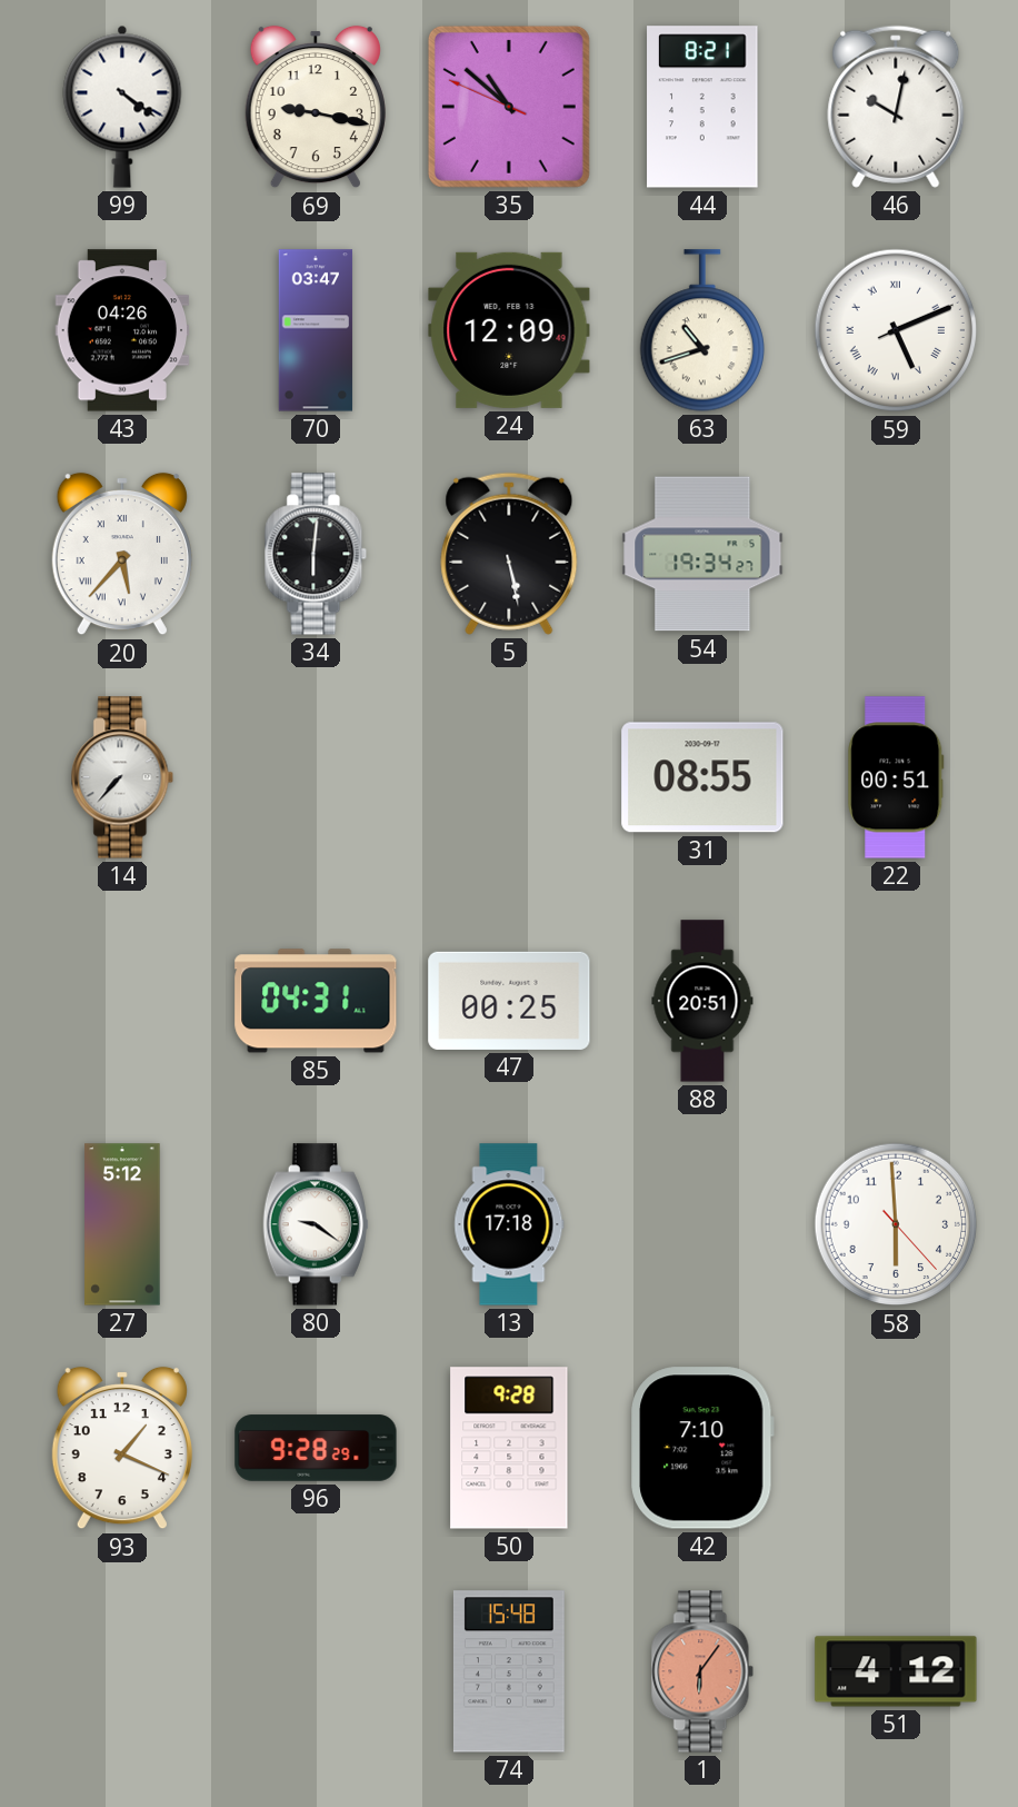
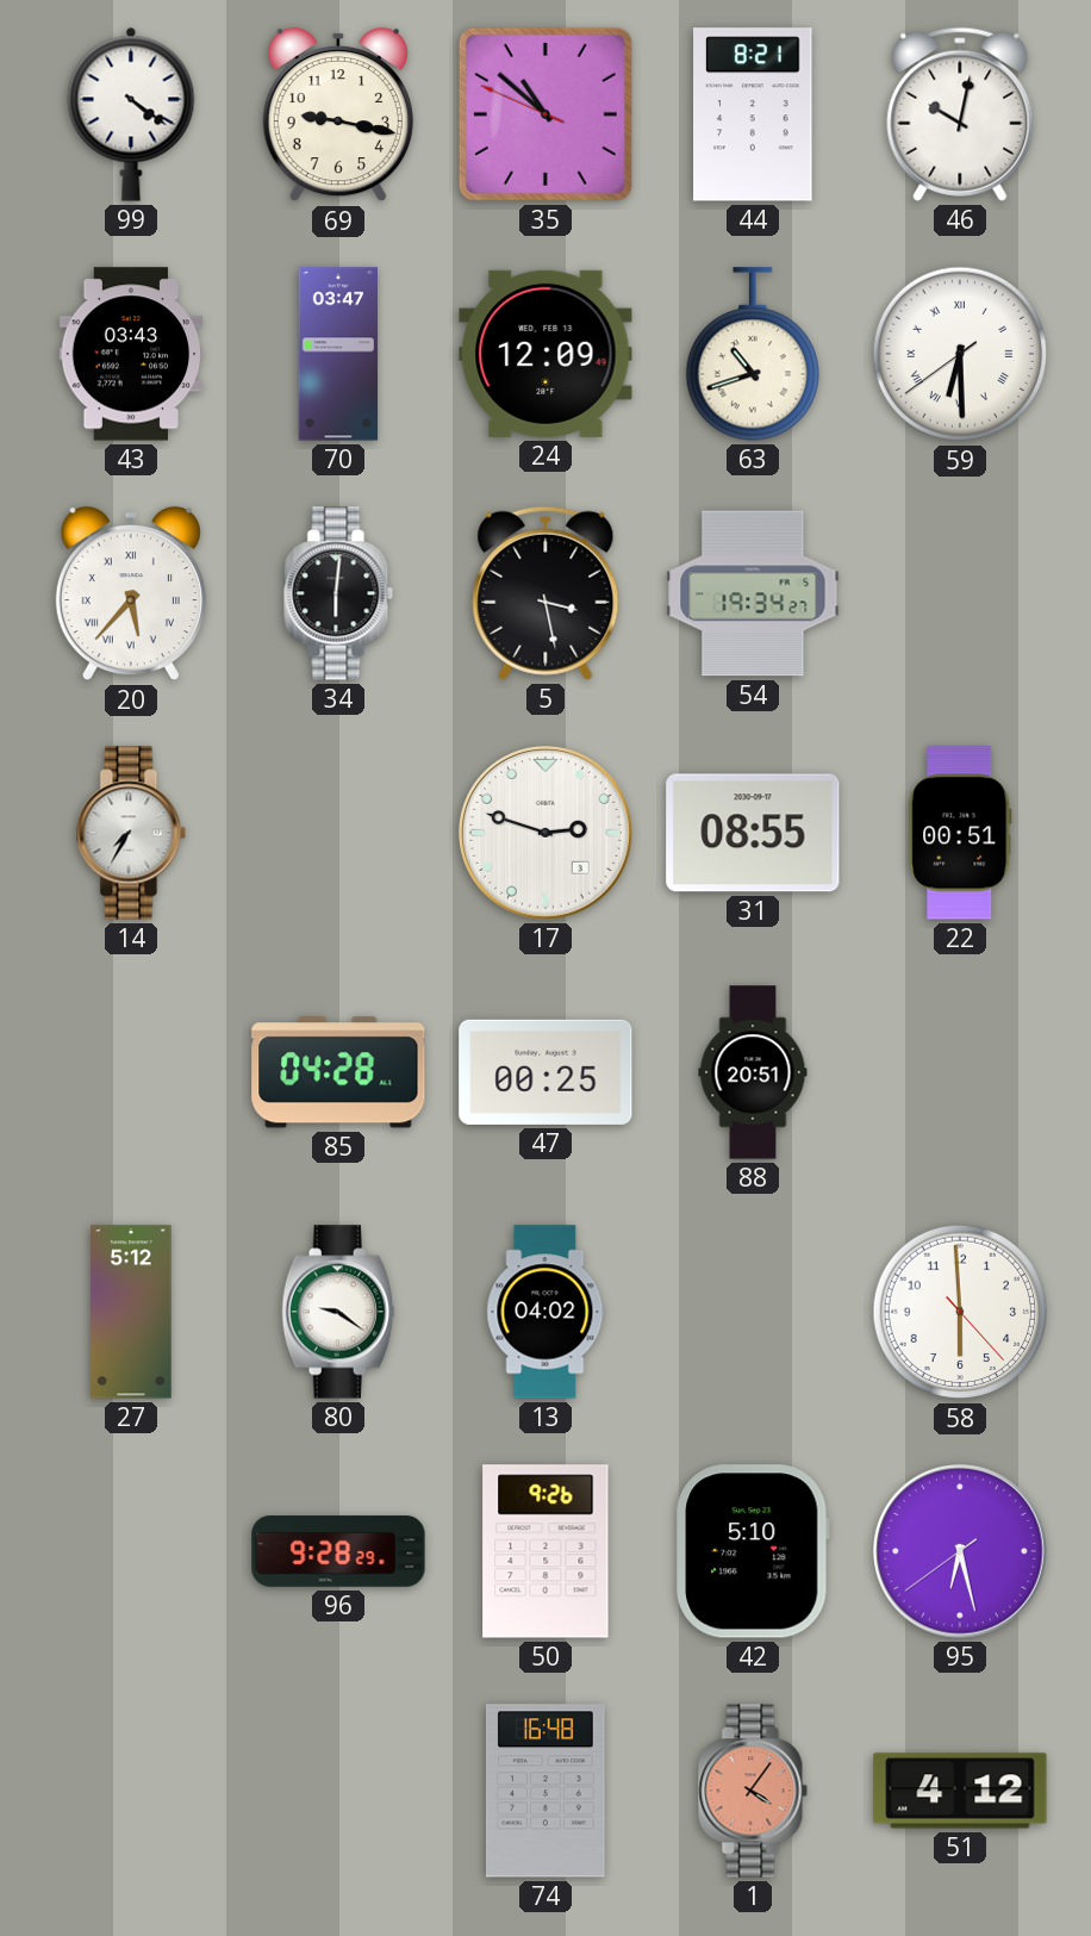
43: 04:26 -> 03:43
59: 5:11 -> 6:29
5: 5:28 -> 3:28
14: 7:37 -> 7:35
17: none -> 2:48
85: 04:31 -> 04:28
13: 17:18 -> 04:02
93: 1:19 -> none
50: 9:28 -> 9:26
42: 7:10 -> 5:10
95: none -> 6:27
74: 15:48 -> 16:48
1: 6:06 -> 4:06
